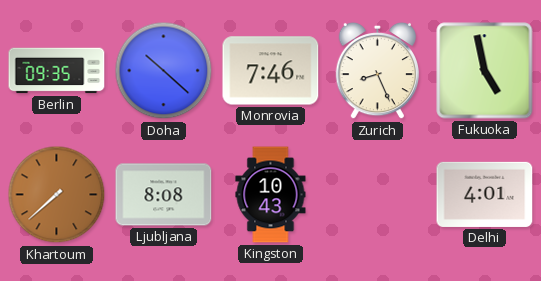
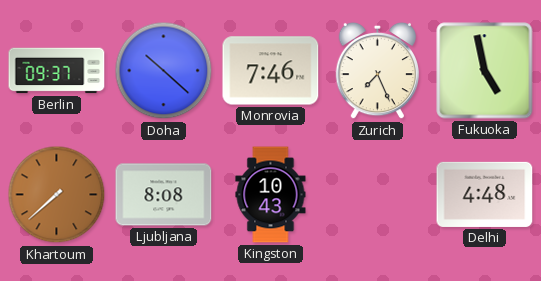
Berlin: 09:35 -> 09:37
Zurich: 8:26 -> 7:26
Delhi: 4:01 -> 4:48
